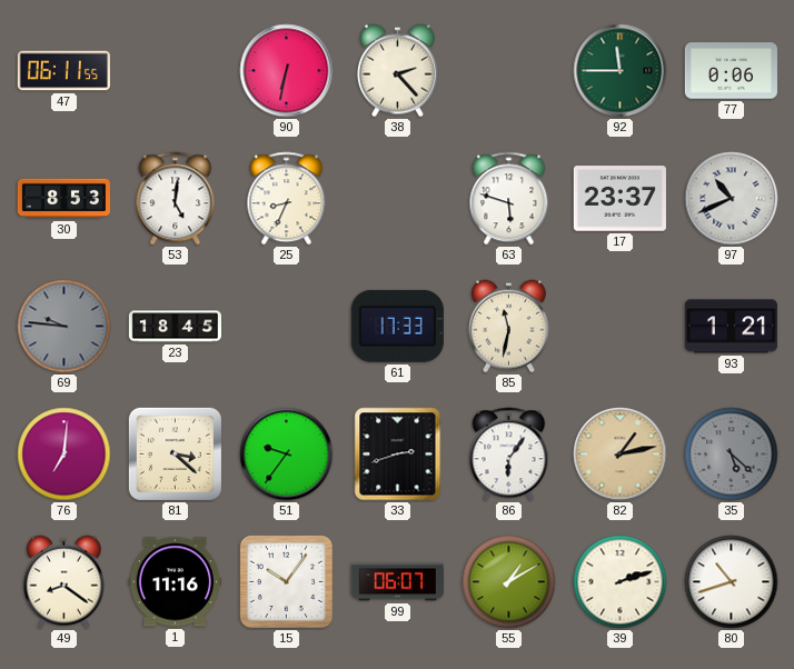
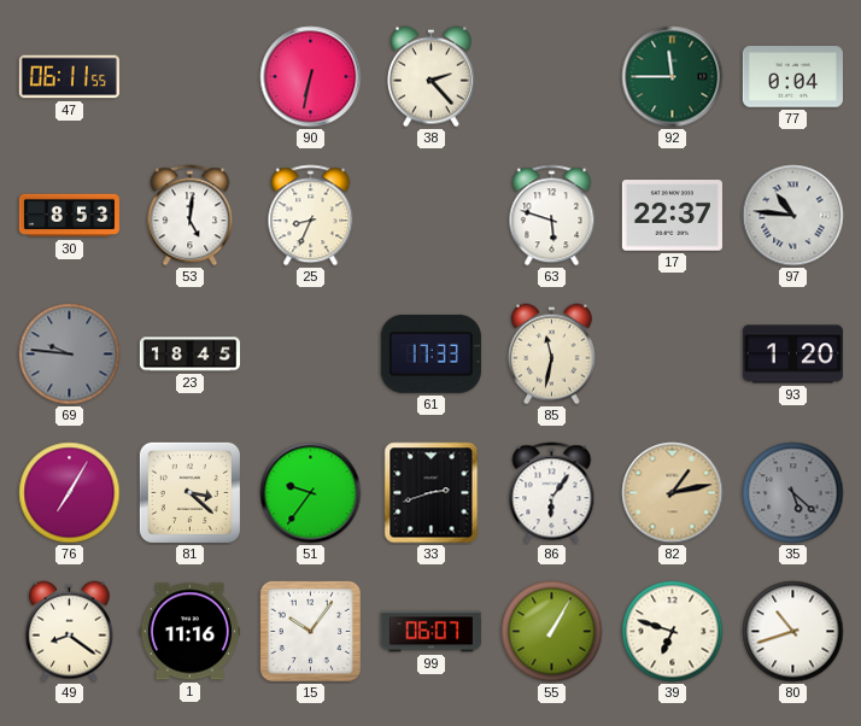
77: 0:06 -> 0:04
17: 23:37 -> 22:37
97: 10:41 -> 10:46
93: 1:21 -> 1:20
76: 7:01 -> 7:05
55: 1:10 -> 1:05
39: 2:12 -> 6:48
